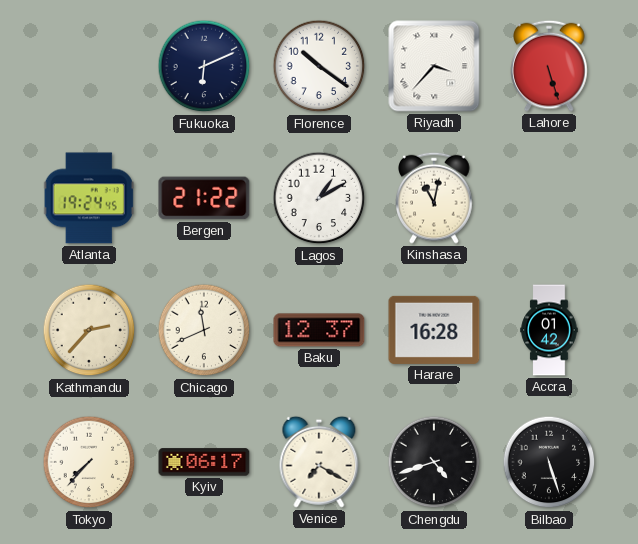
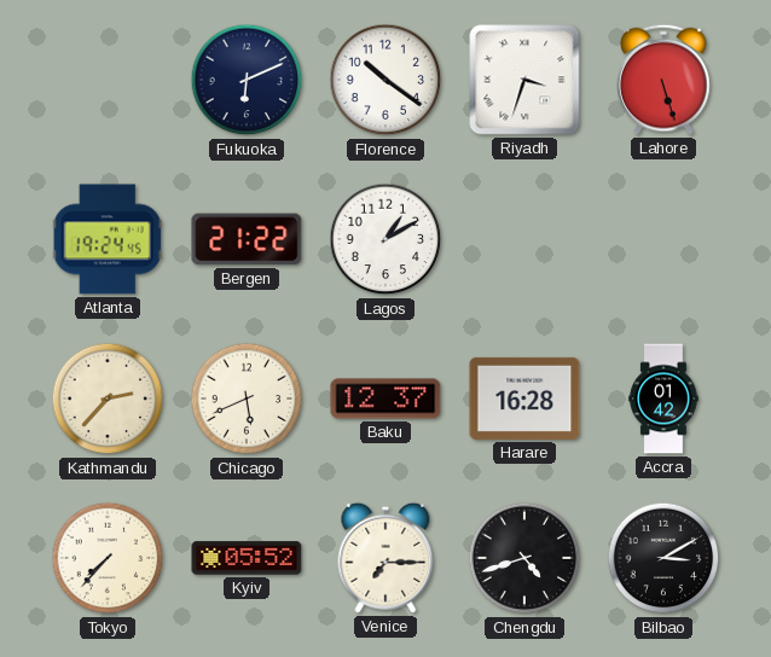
Riyadh: 3:37 -> 3:33
Kinshasa: 11:02 -> none
Chicago: 11:41 -> 5:41
Kyiv: 06:17 -> 05:52
Venice: 7:20 -> 7:15
Bilbao: 5:27 -> 3:10
